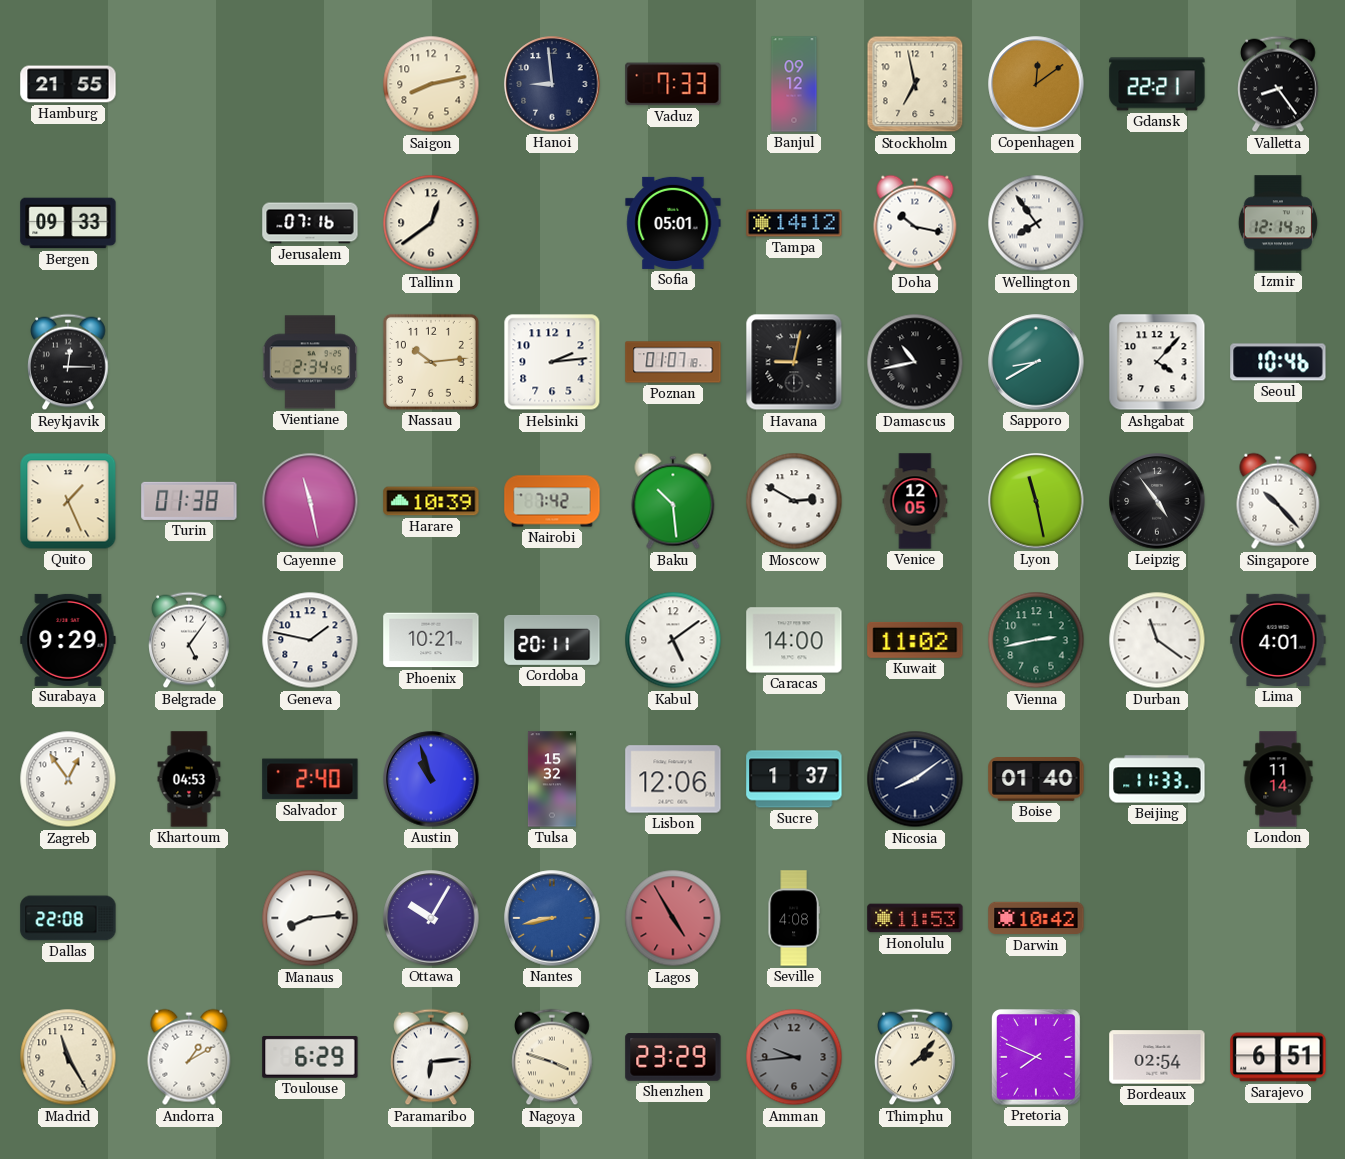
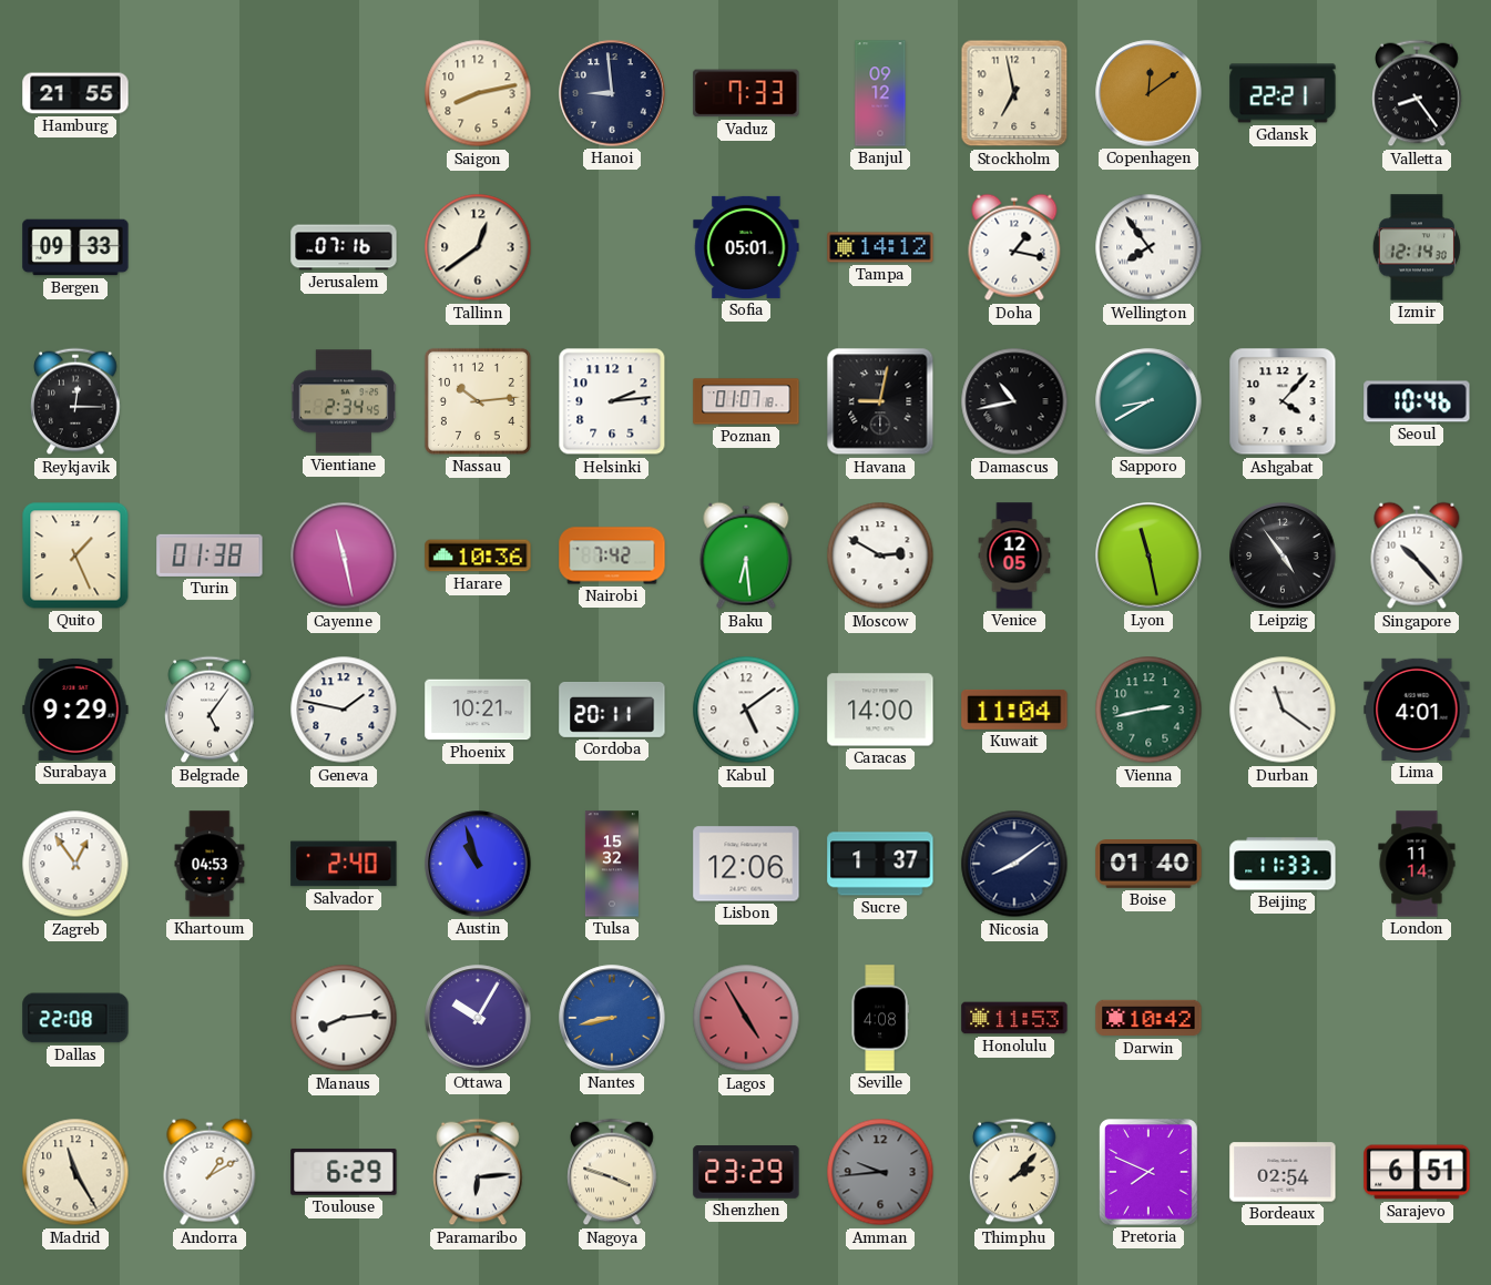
Doha: 10:17 -> 1:17
Harare: 10:39 -> 10:36
Baku: 10:29 -> 6:29
Kuwait: 11:02 -> 11:04
